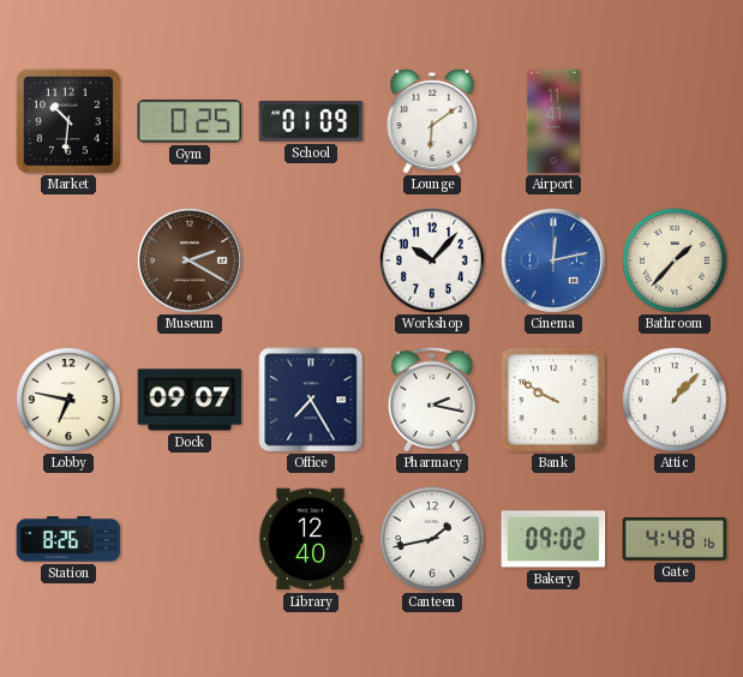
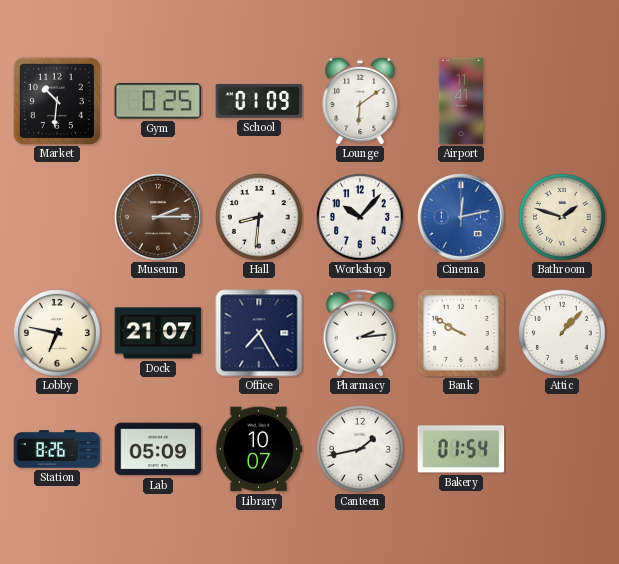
Museum: 2:20 -> 2:15
Hall: none -> 8:31
Bathroom: 1:37 -> 1:48
Dock: 09:07 -> 21:07
Pharmacy: 2:17 -> 2:14
Lab: none -> 05:09
Library: 12:40 -> 10:07
Bakery: 09:02 -> 01:54
Gate: 4:48 -> none
